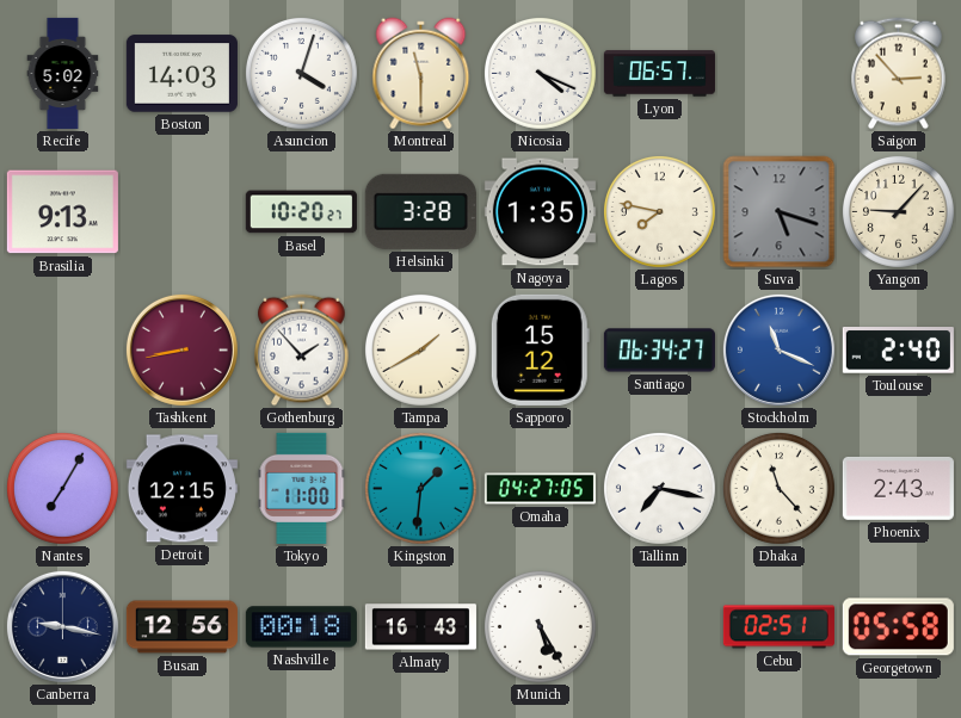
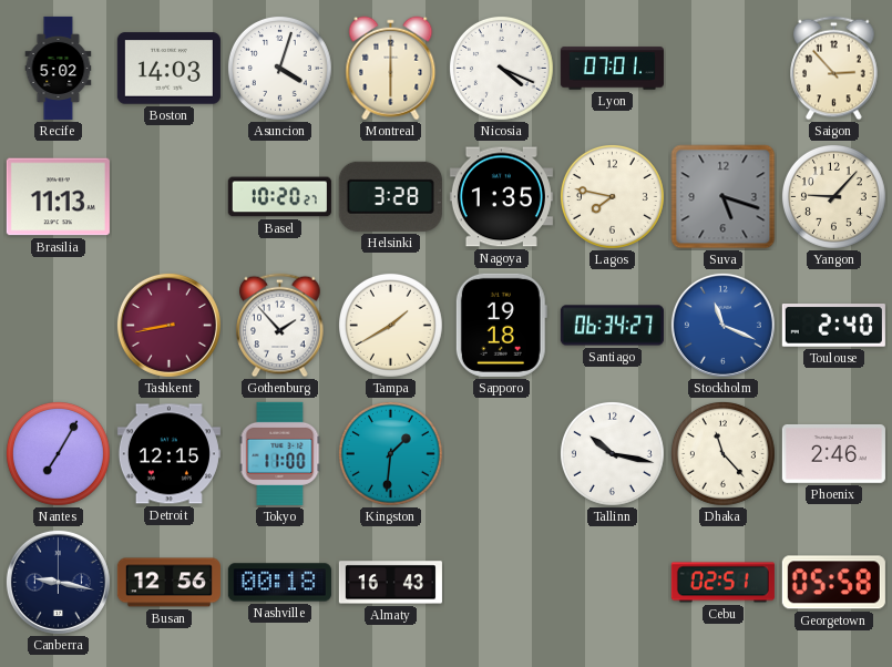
Montreal: 11:30 -> 6:00
Lyon: 06:57 -> 07:01
Brasilia: 9:13 -> 11:13
Sapporo: 15:12 -> 19:18
Omaha: 04:27 -> none
Tallinn: 7:17 -> 10:17
Phoenix: 2:43 -> 2:46
Munich: 5:25 -> none
